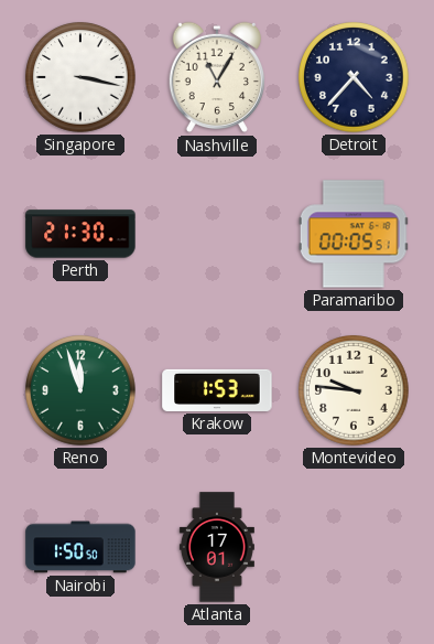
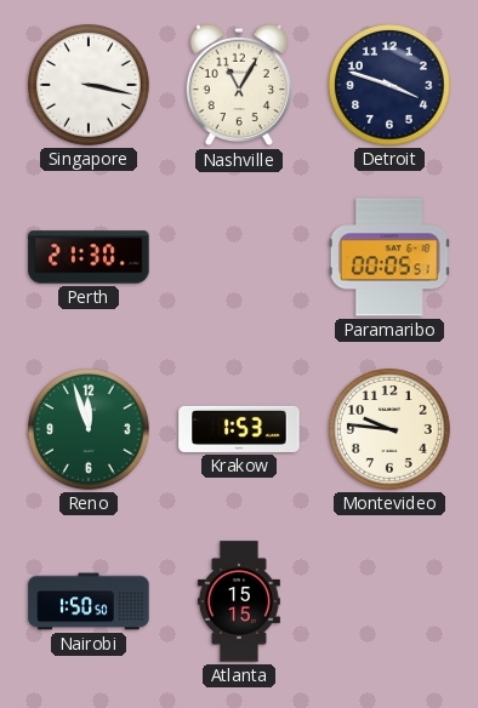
Detroit: 4:37 -> 3:48
Atlanta: 17:01 -> 15:15
